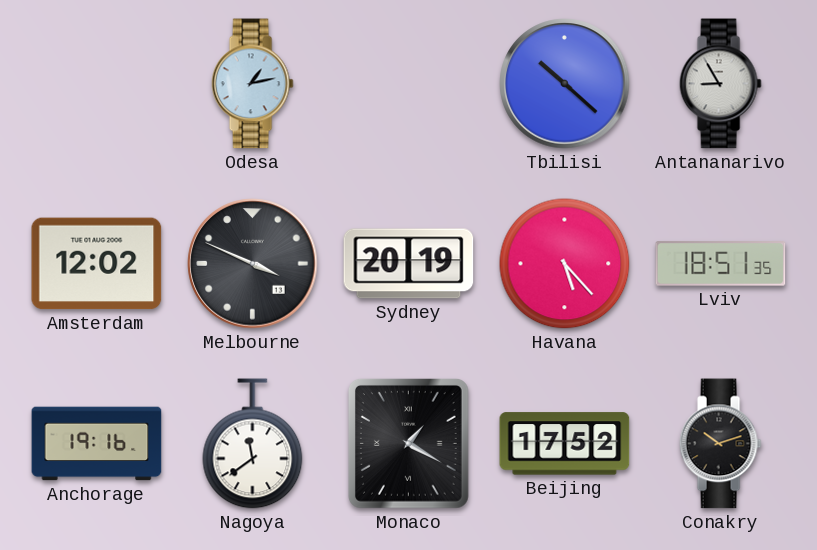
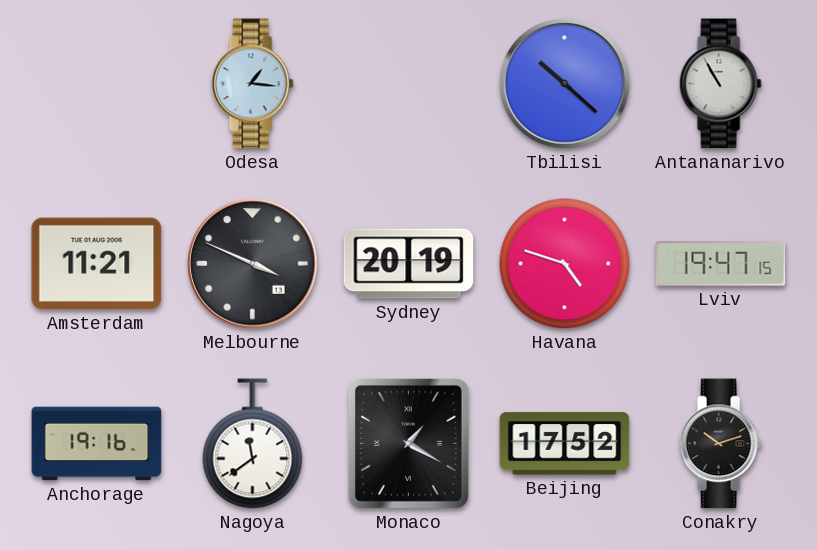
Odesa: 1:13 -> 1:16
Antananarivo: 8:55 -> 10:55
Amsterdam: 12:02 -> 11:21
Havana: 5:23 -> 4:48
Lviv: 18:51 -> 19:47
